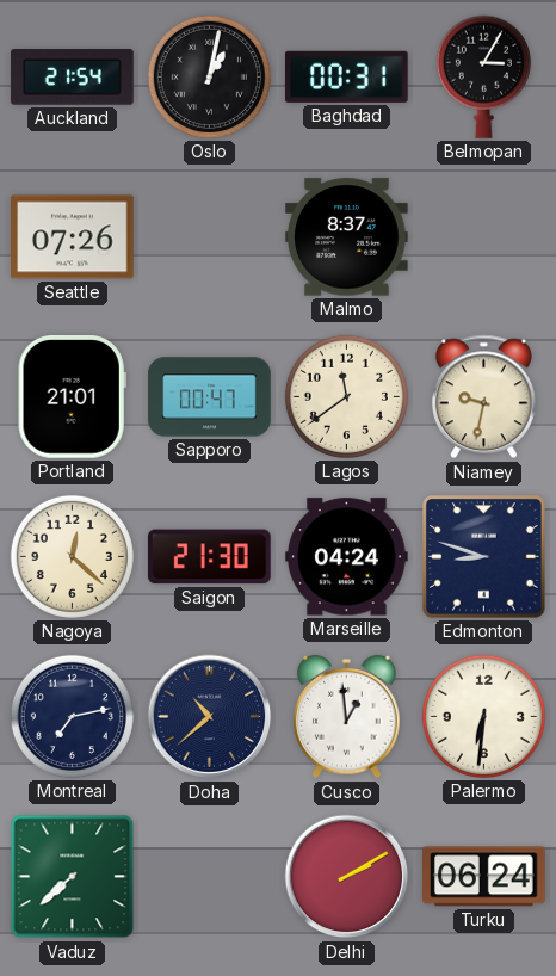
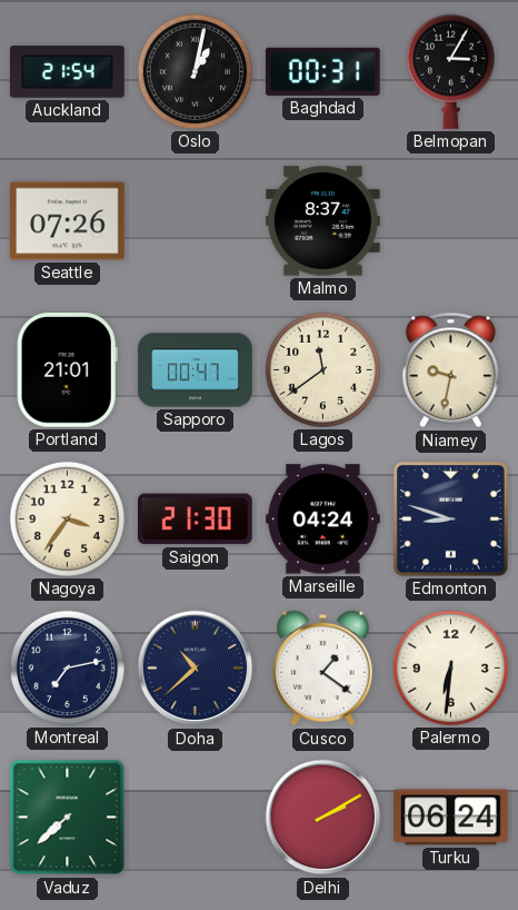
Nagoya: 12:22 -> 3:36
Cusco: 12:59 -> 1:21
